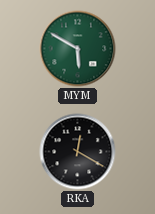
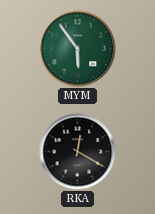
MYM: 5:50 -> 5:54
